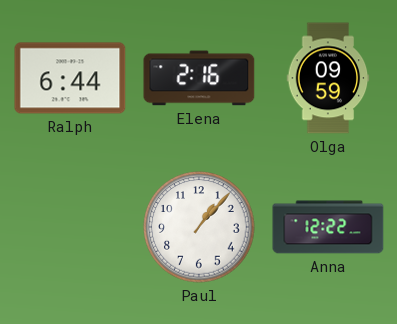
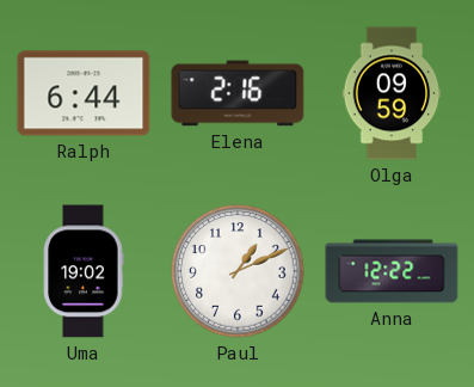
Uma: none -> 19:02
Paul: 1:07 -> 1:11
